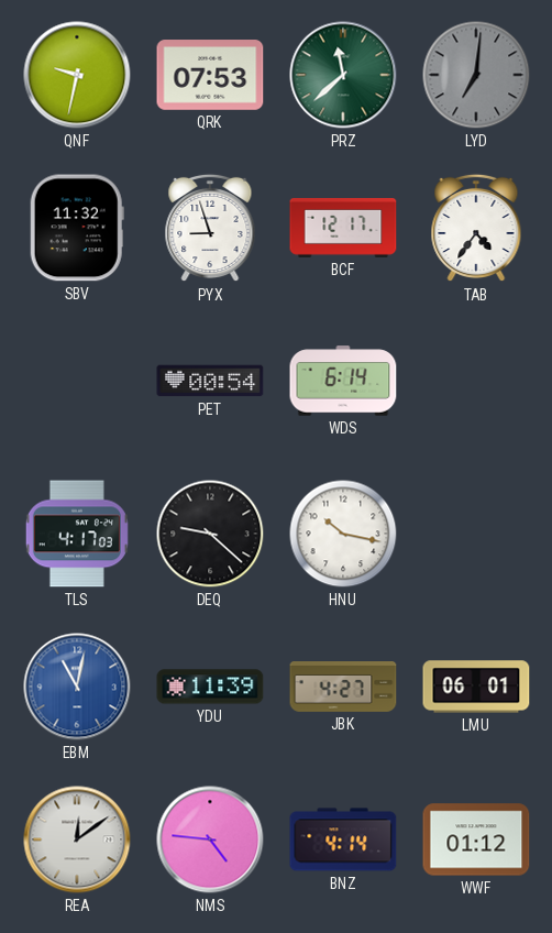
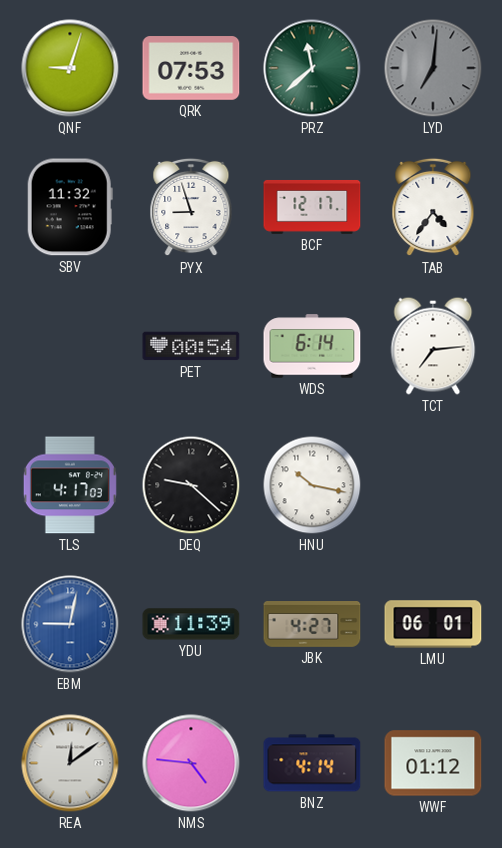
QNF: 9:32 -> 9:03
TCT: none -> 7:14
EBM: 11:02 -> 9:02
